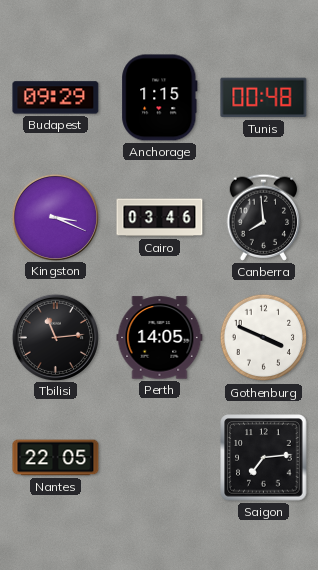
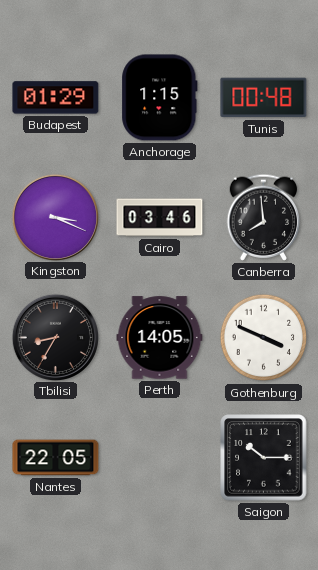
Budapest: 09:29 -> 01:29
Tbilisi: 11:14 -> 8:35
Saigon: 7:14 -> 10:15
